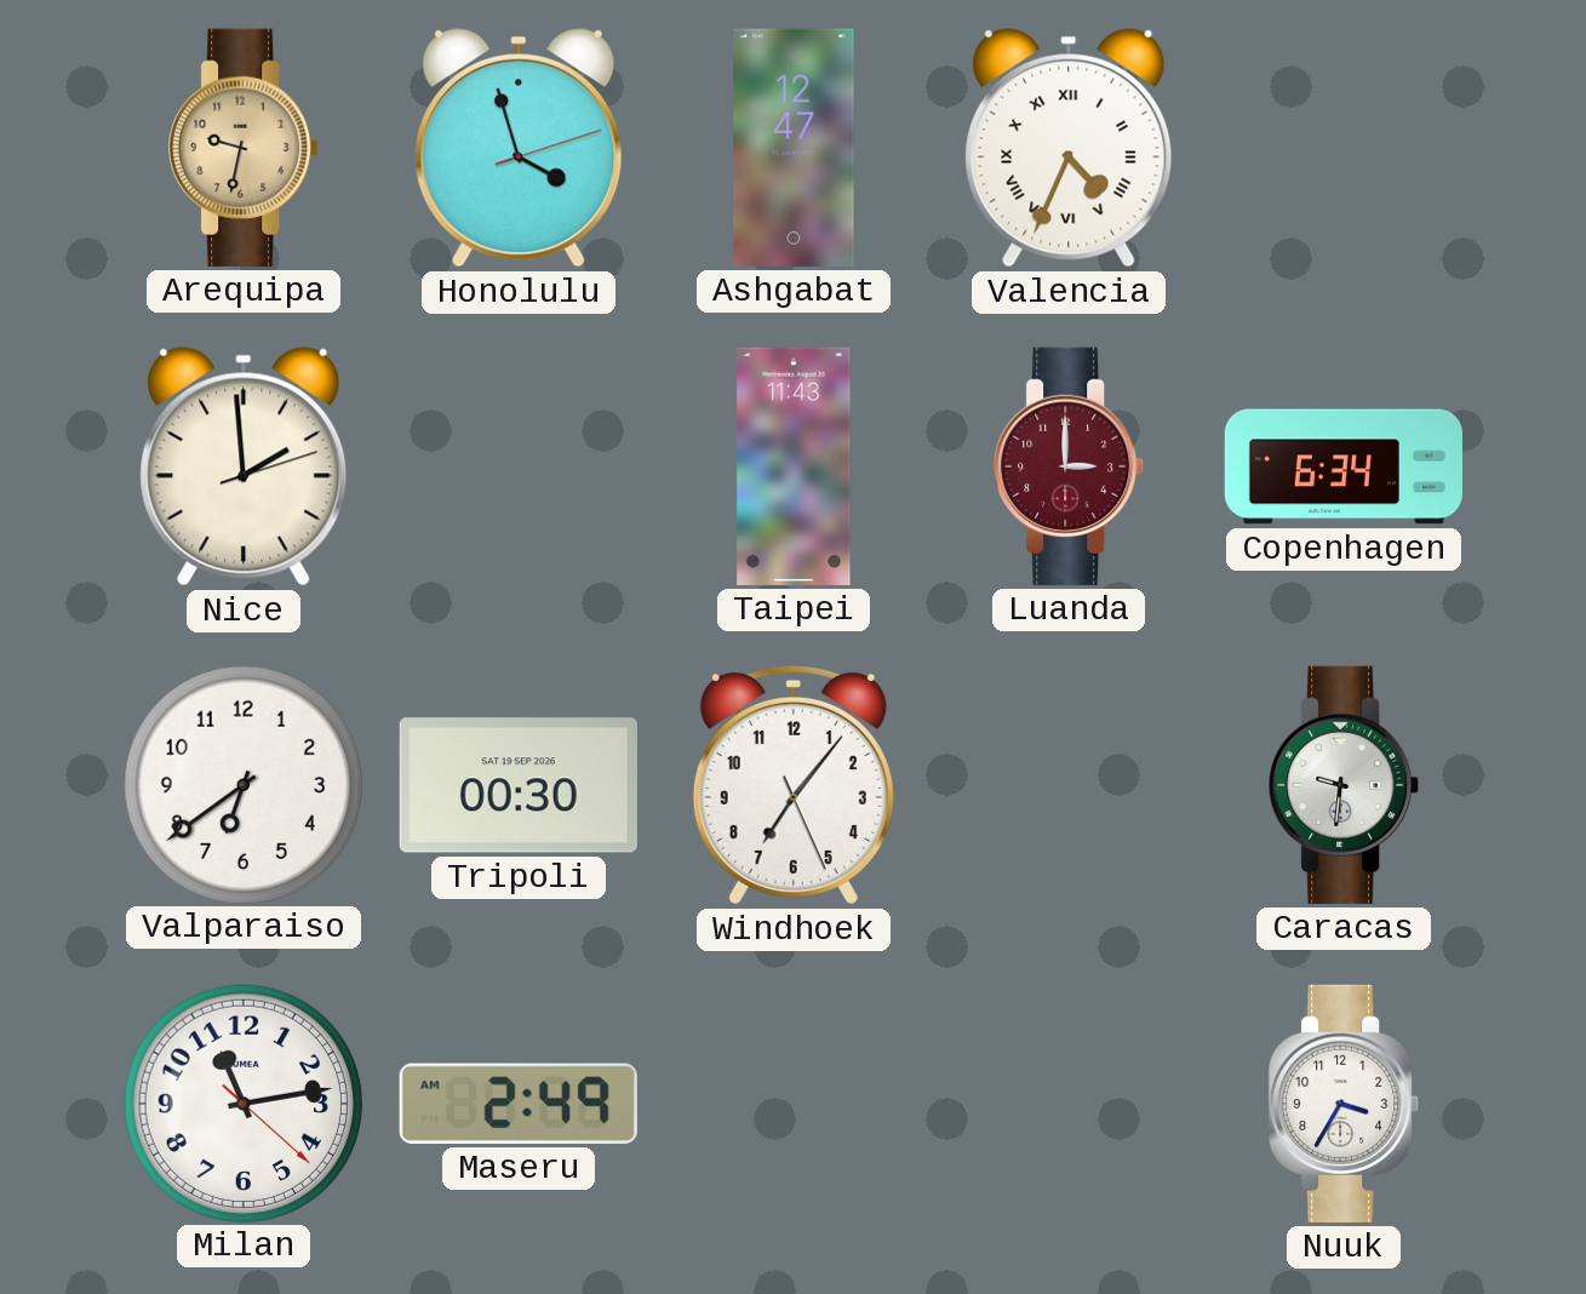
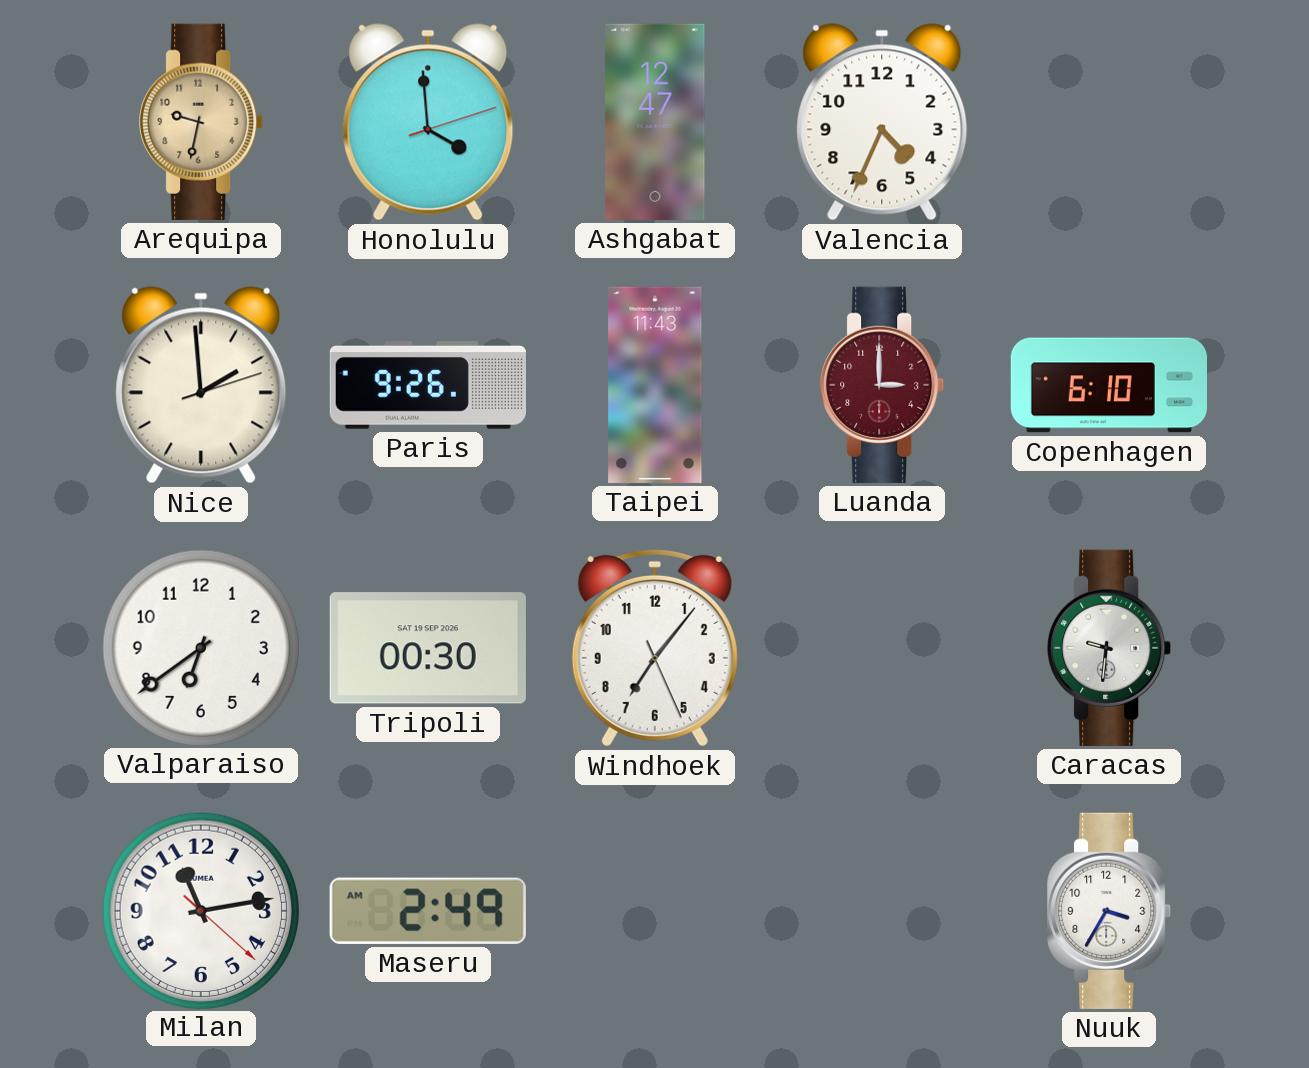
Honolulu: 3:57 -> 3:59
Valencia numerals: Roman -> Arabic
Paris: none -> 9:26
Copenhagen: 6:34 -> 6:10
